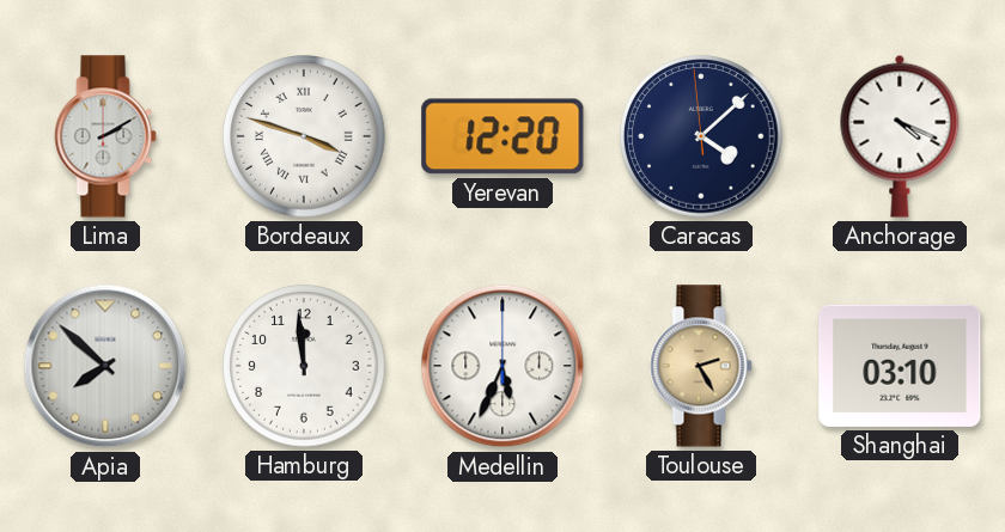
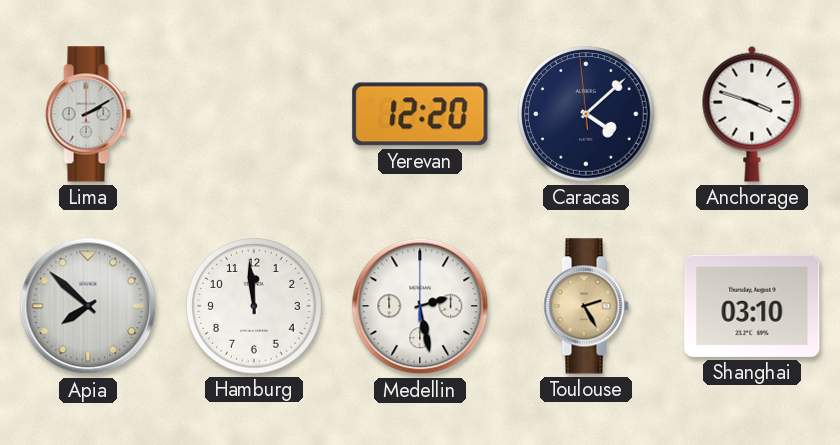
Bordeaux: 3:48 -> none
Anchorage: 4:19 -> 3:48
Medellin: 5:34 -> 2:28
